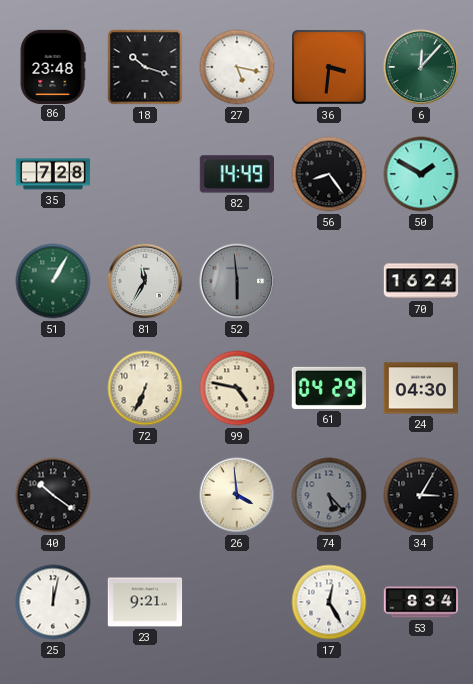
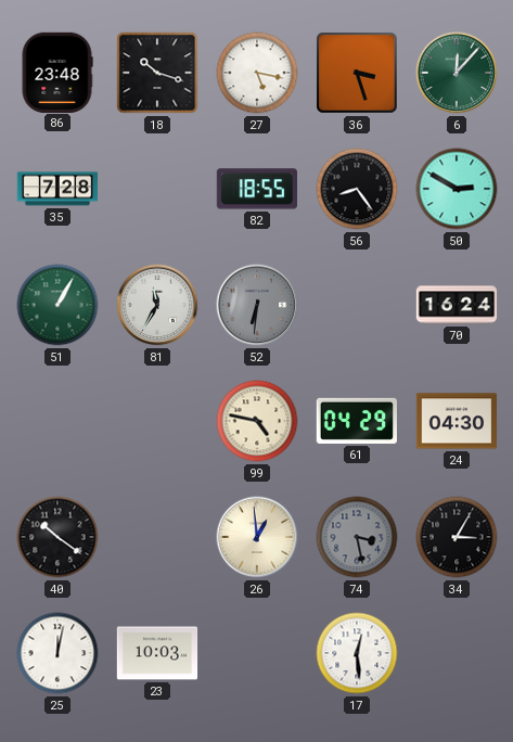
36: 3:31 -> 3:27
82: 14:49 -> 18:55
50: 1:50 -> 2:50
52: 5:59 -> 6:31
72: 6:34 -> none
26: 3:59 -> 12:59
74: 5:23 -> 3:28
23: 9:21 -> 10:03
17: 12:25 -> 12:29
53: 8:34 -> none
